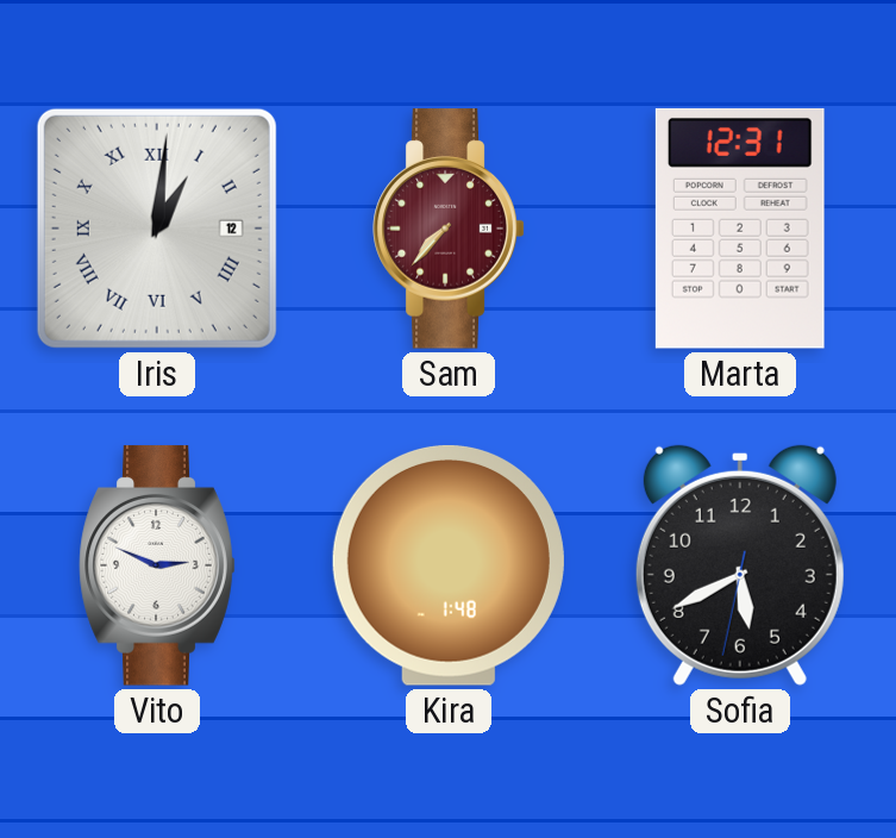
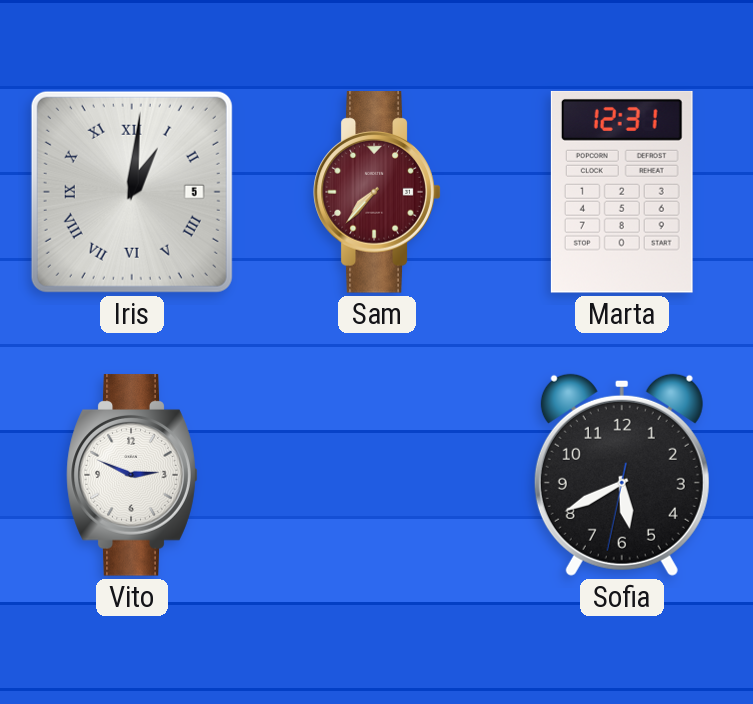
Iris date: 12 -> 5
Kira: 1:48 -> none
